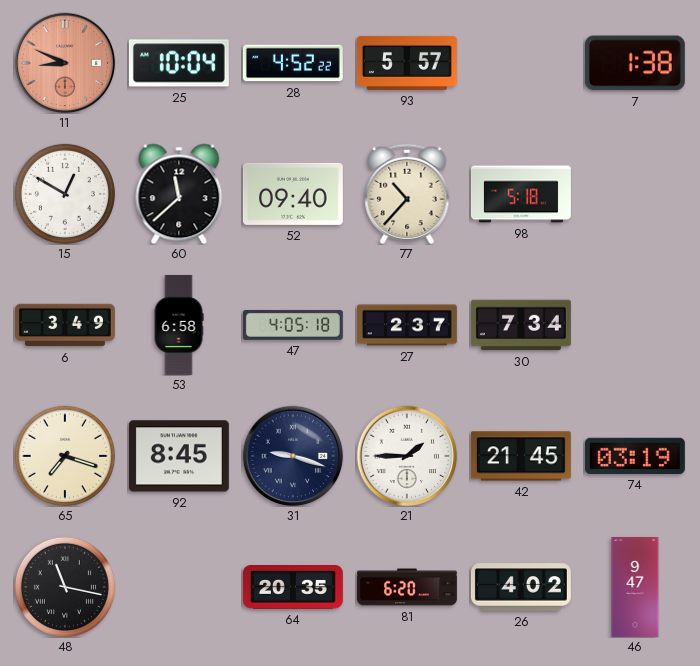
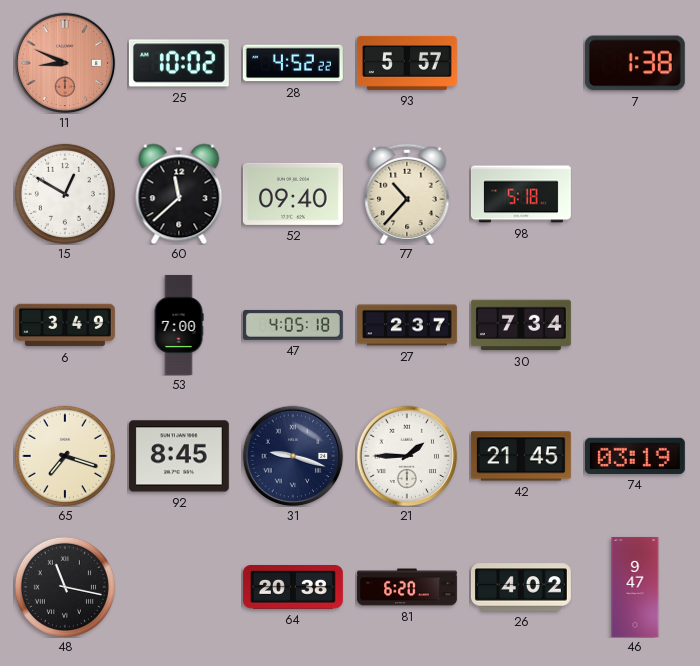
25: 10:04 -> 10:02
53: 6:58 -> 7:00
64: 20:35 -> 20:38
